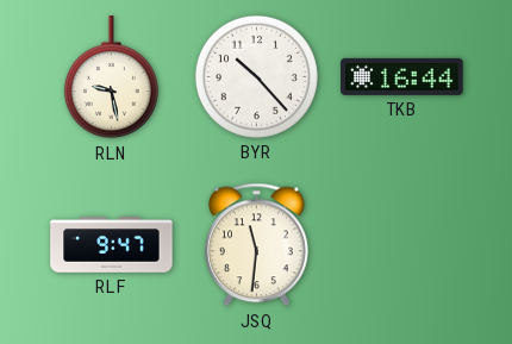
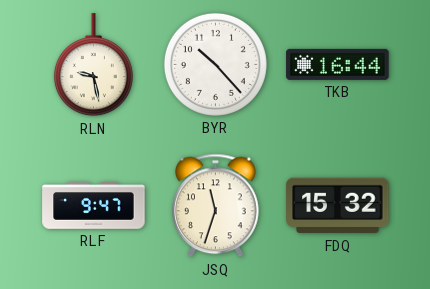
JSQ: 11:31 -> 11:33
FDQ: none -> 15:32
